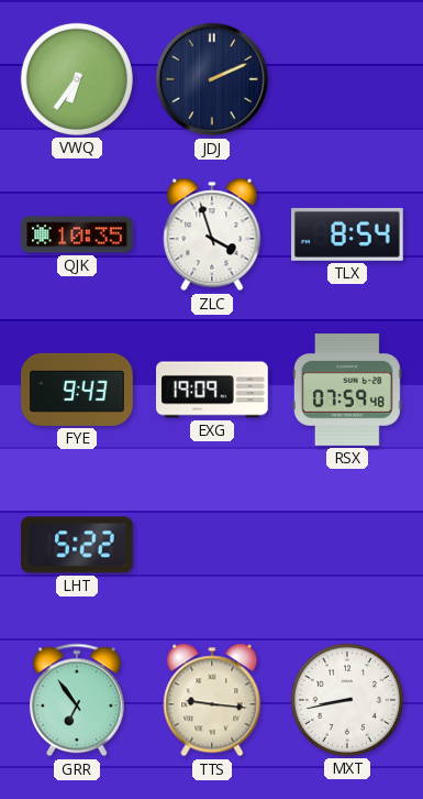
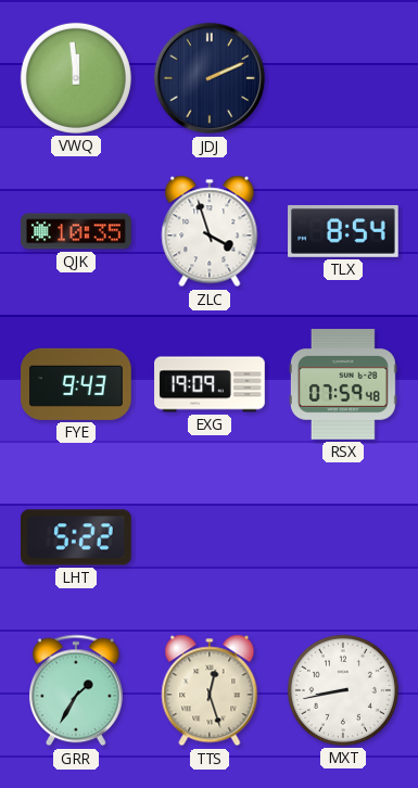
VWQ: 6:36 -> 11:59
GRR: 6:54 -> 1:35
TTS: 9:16 -> 12:27
